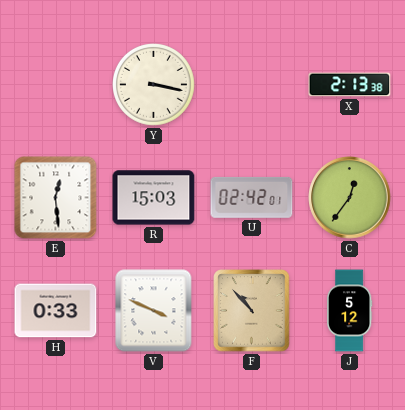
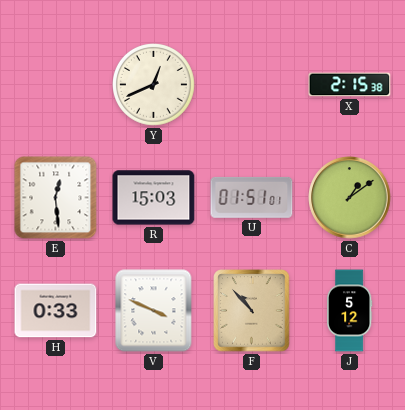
Y: 3:17 -> 12:41
X: 2:13 -> 2:15
U: 02:42 -> 01:51
C: 12:36 -> 1:09
